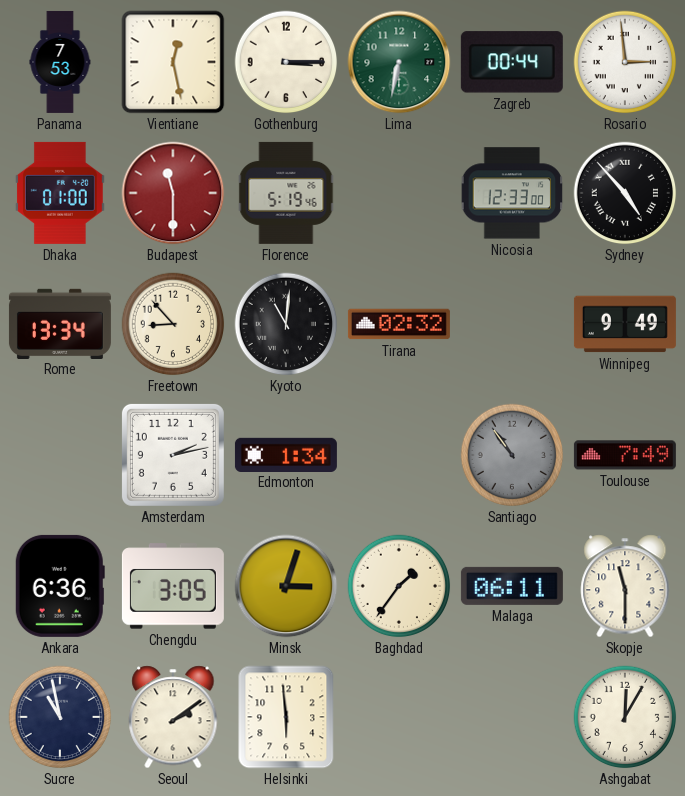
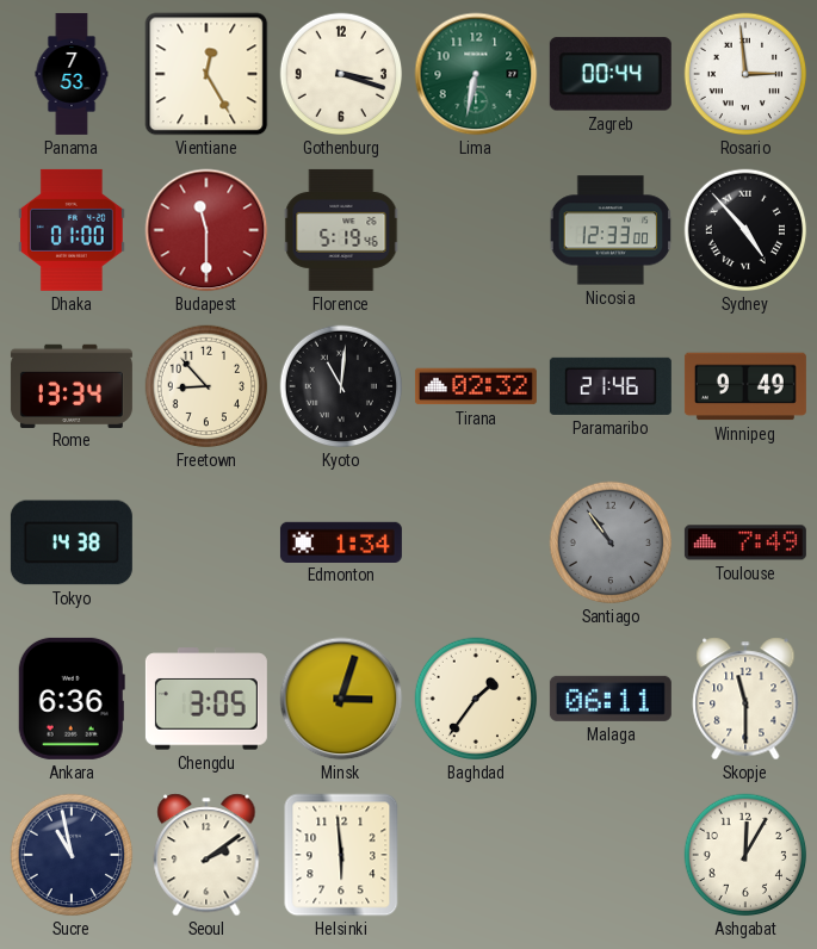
Vientiane: 12:28 -> 12:25
Gothenburg: 3:15 -> 3:18
Paramaribo: none -> 21:46
Tokyo: none -> 14:38
Amsterdam: 2:13 -> none
